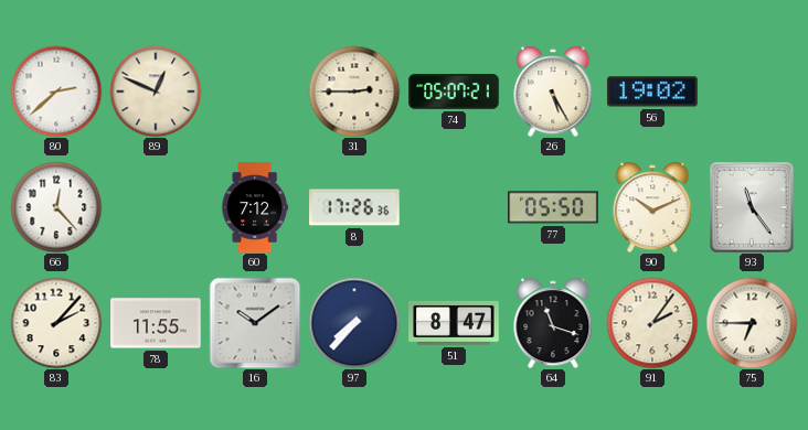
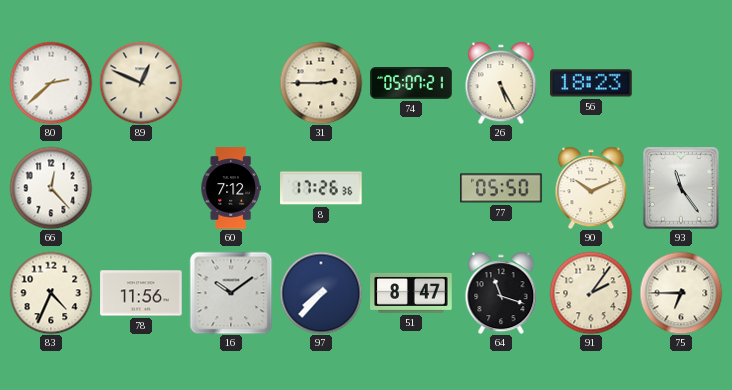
56: 19:02 -> 18:23
83: 2:07 -> 4:34
78: 11:55 -> 11:56
